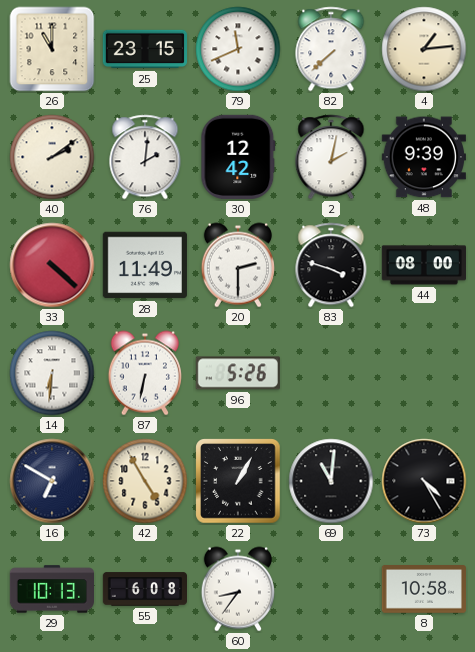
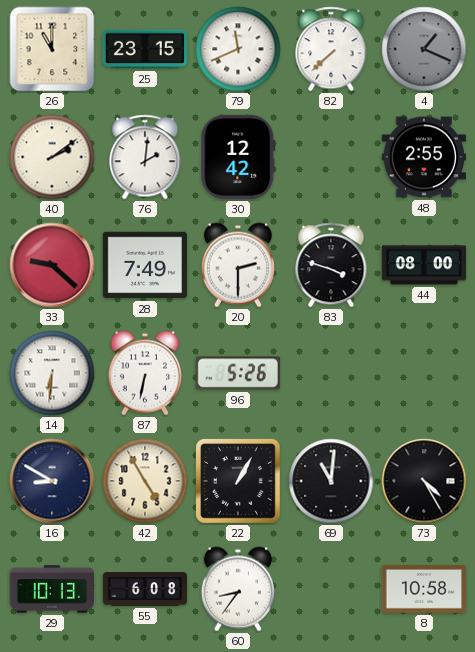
4: 1:14 -> 1:19
4 dial: cream -> grey
2: 2:02 -> none
48: 9:39 -> 2:55
33: 4:22 -> 9:22
28: 11:49 -> 7:49
16: 6:50 -> 8:50
